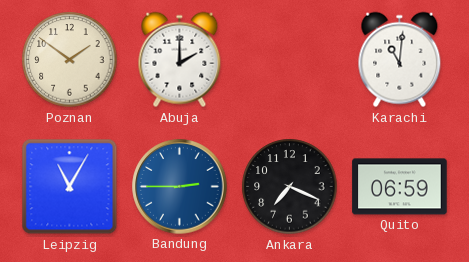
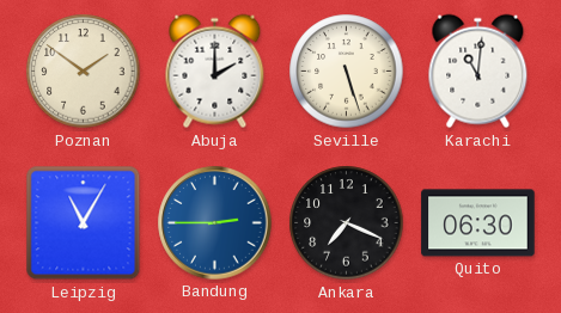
Seville: none -> 5:27
Quito: 06:59 -> 06:30
